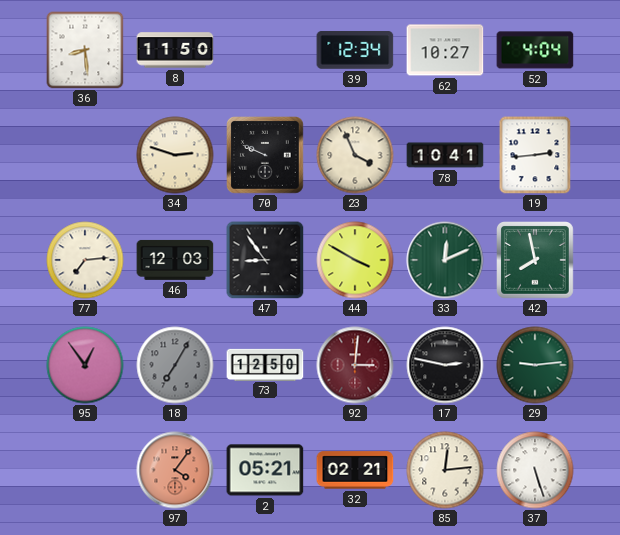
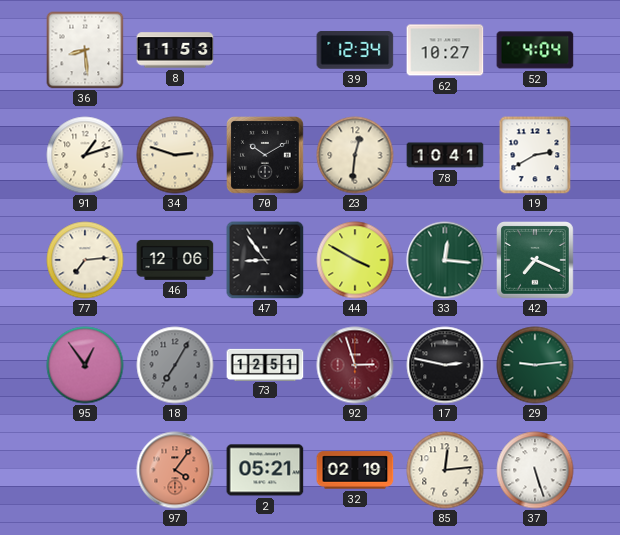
8: 11:50 -> 11:53
91: none -> 1:12
70: 9:49 -> 10:10
23: 3:56 -> 12:31
19: 2:44 -> 2:40
46: 12:03 -> 12:06
33: 12:11 -> 12:16
42: 7:58 -> 7:19
73: 12:50 -> 12:51
92: 3:01 -> 2:57
32: 02:21 -> 02:19
